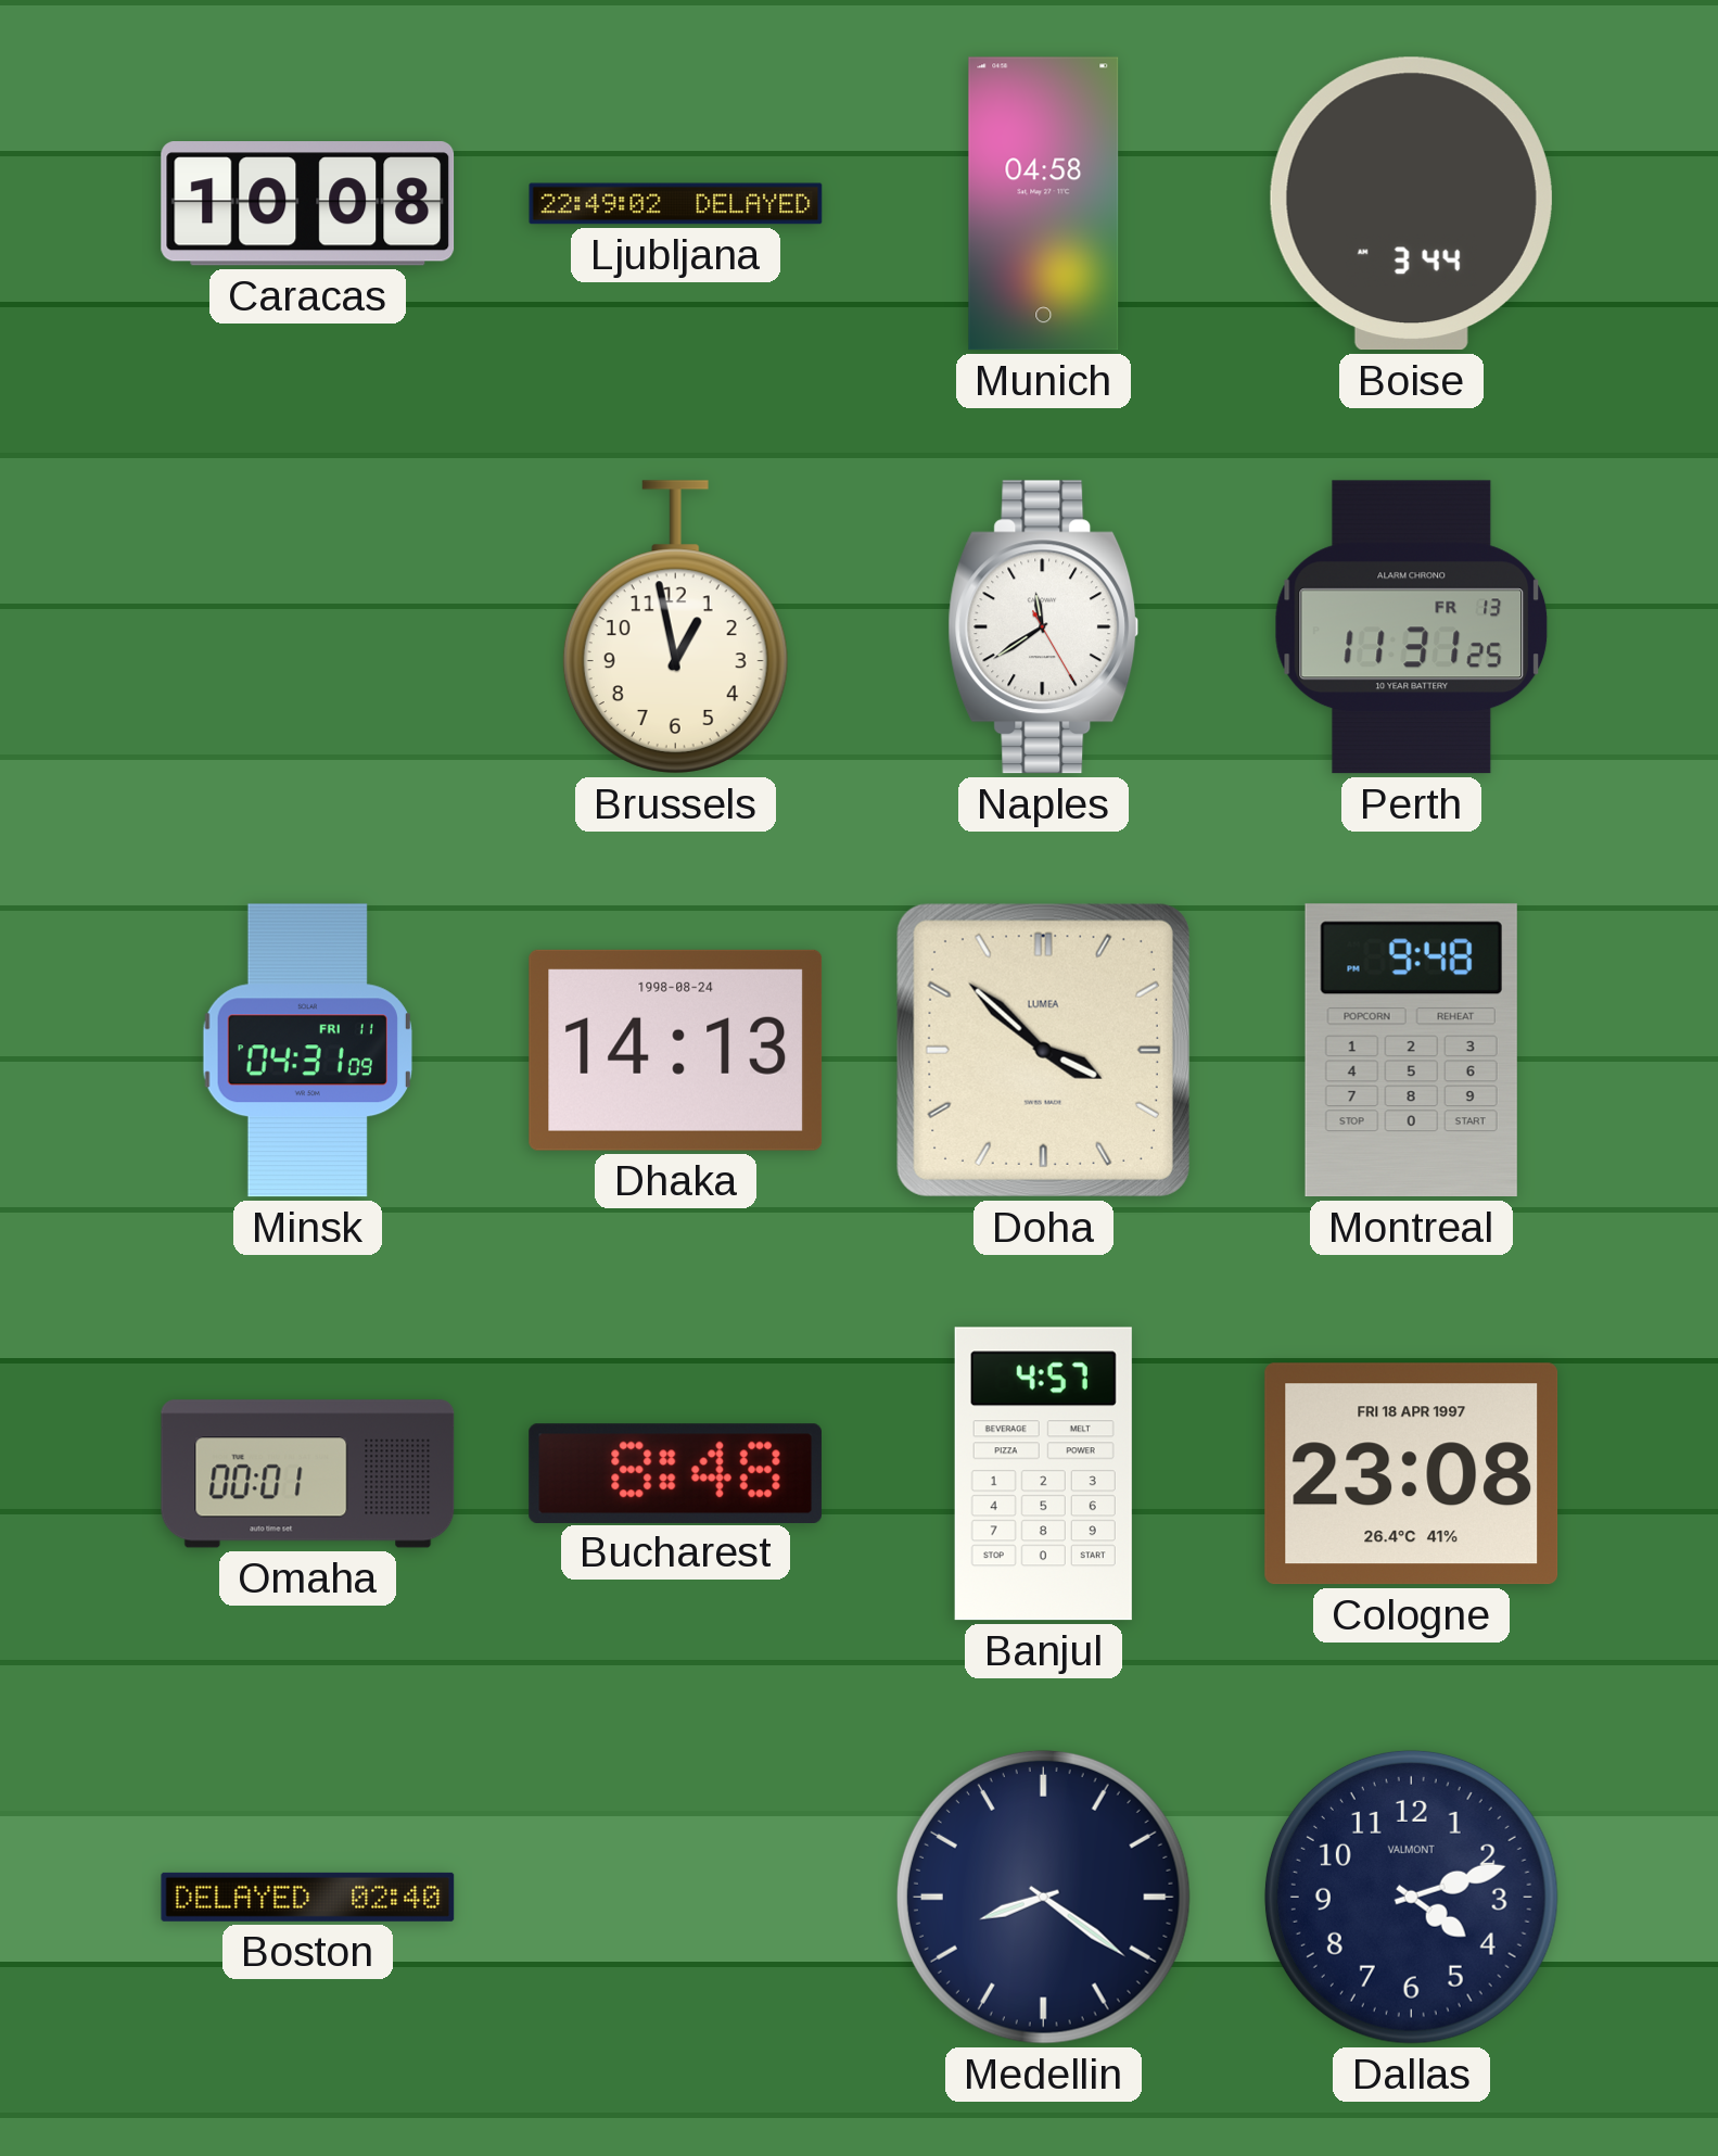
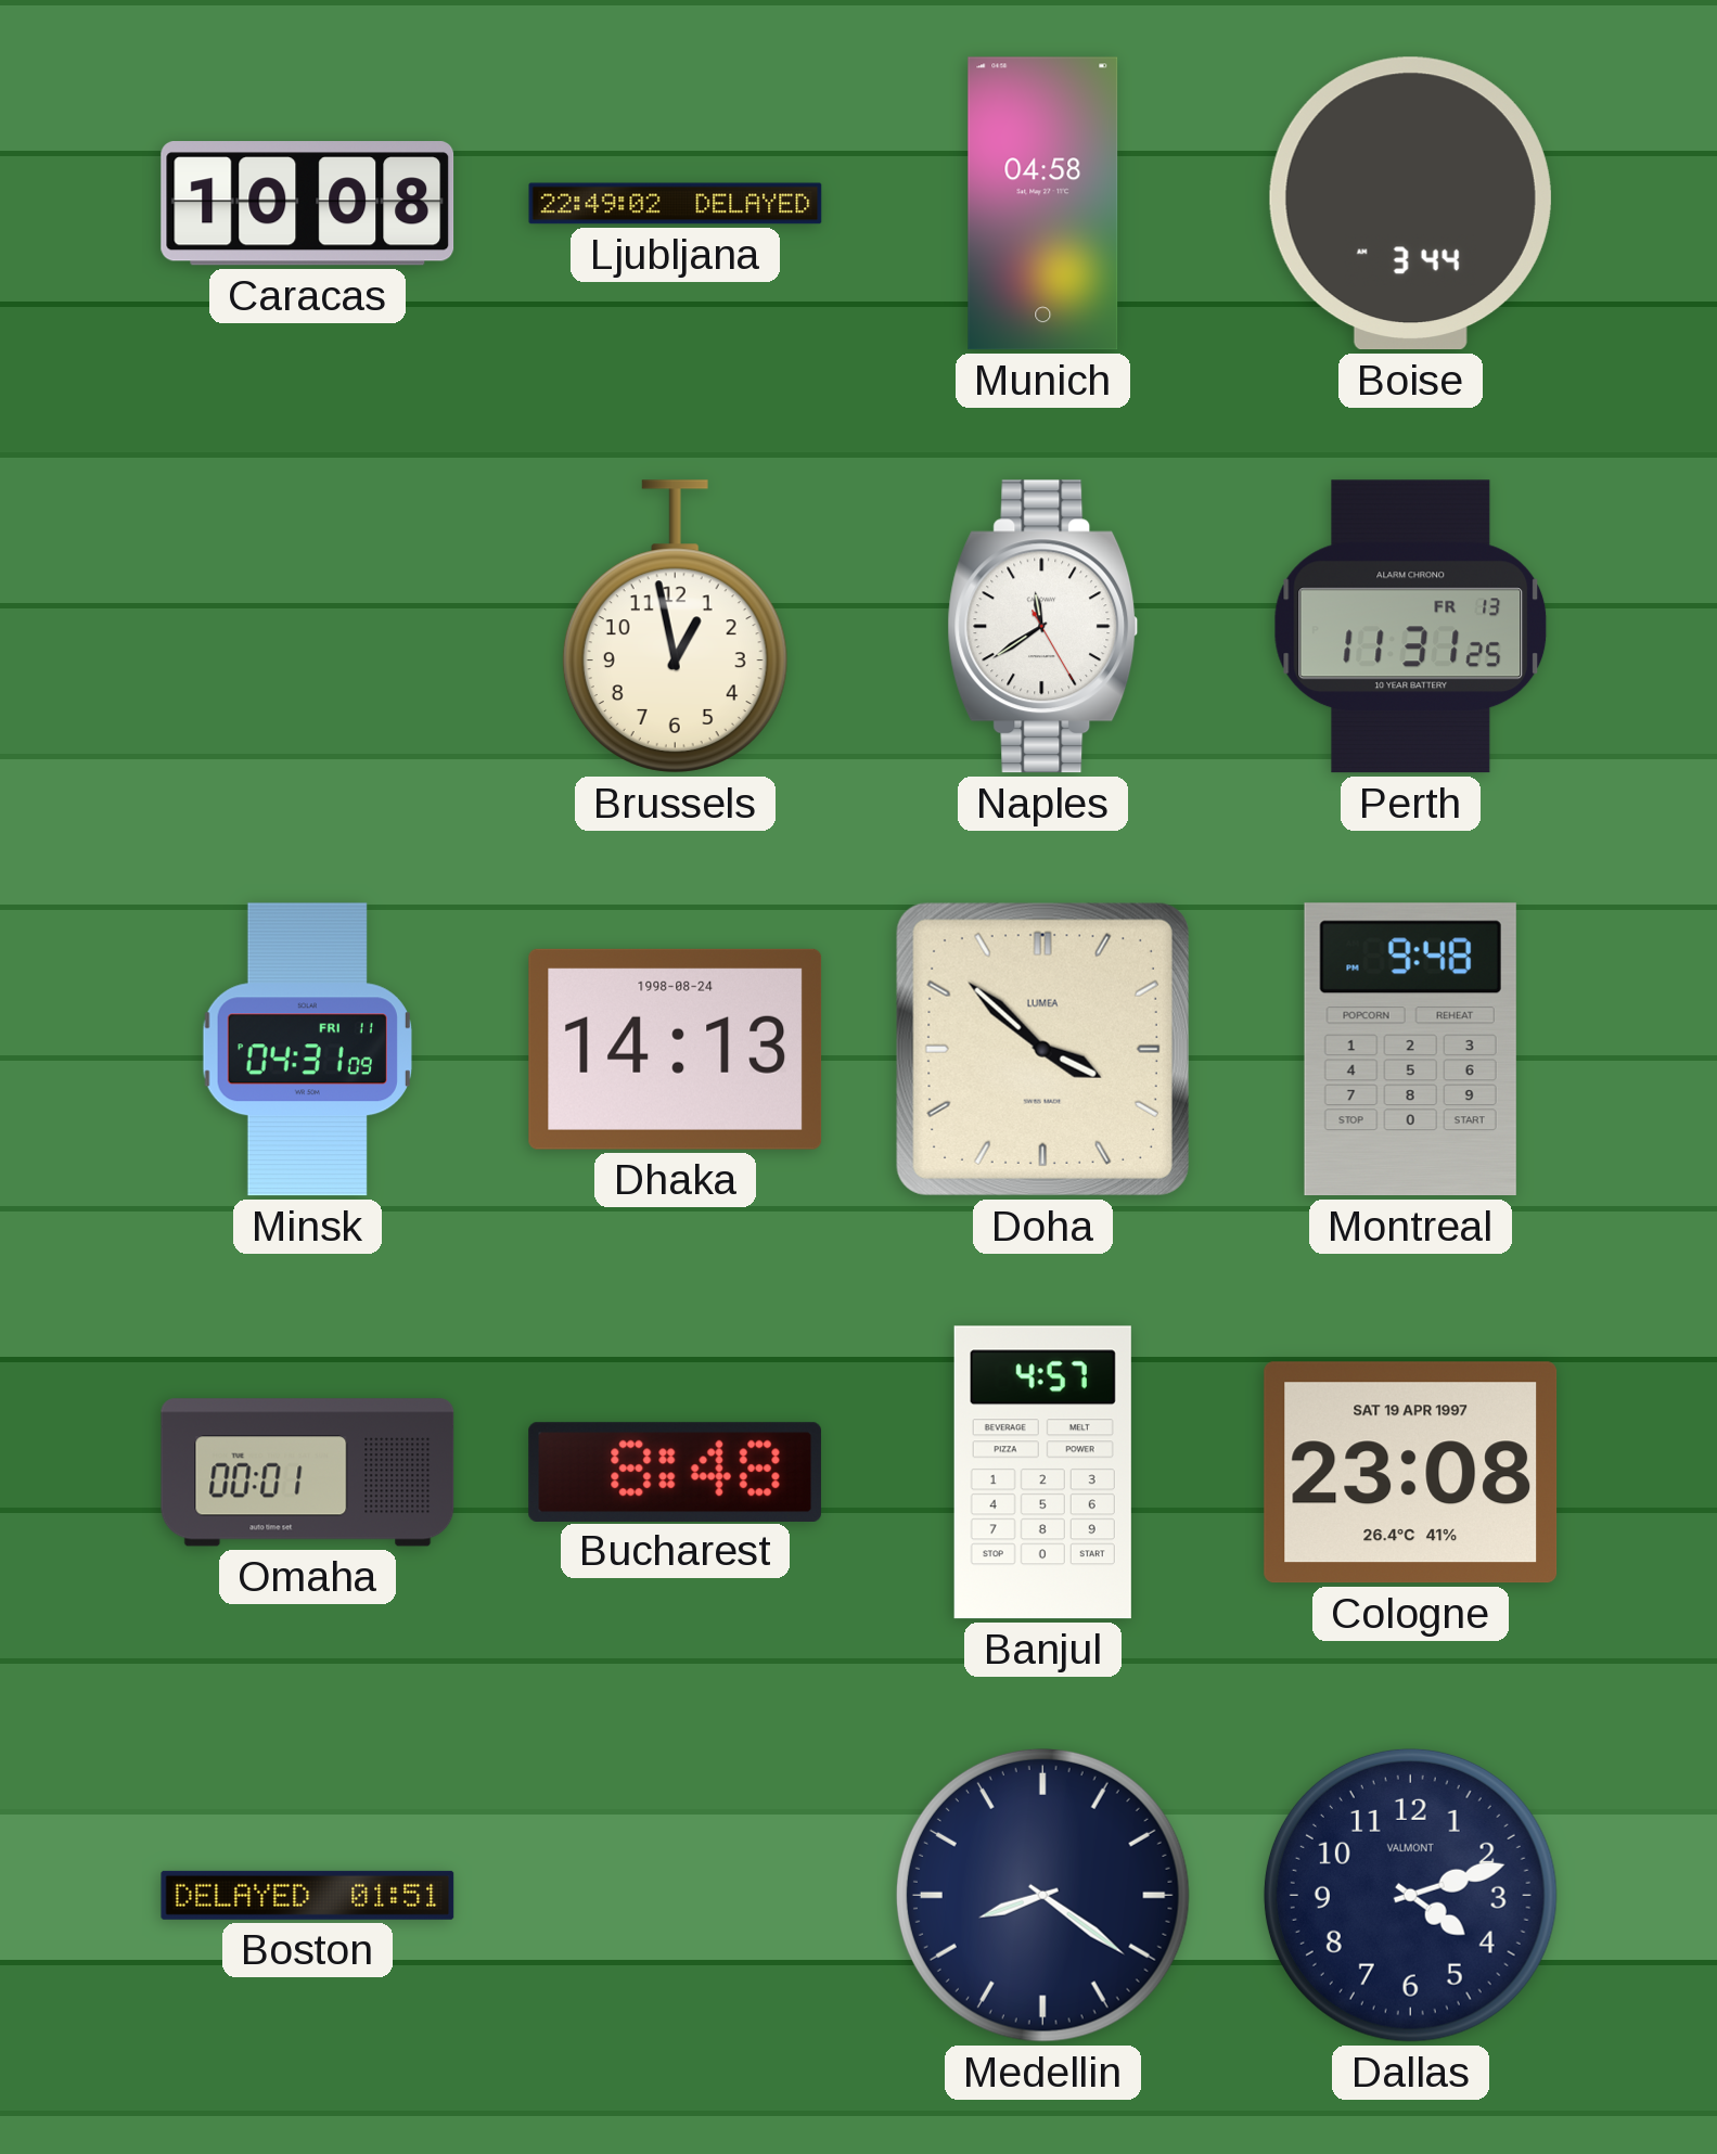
Cologne date: FRI 18 APR 1997 -> SAT 19 APR 1997
Boston: 02:40 -> 01:51
